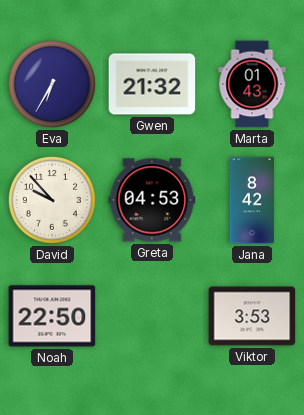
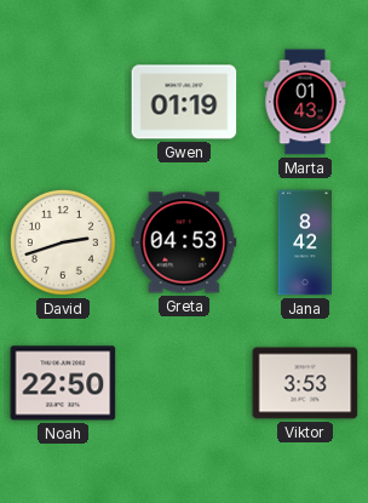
Eva: 6:35 -> none
Gwen: 21:32 -> 01:19
David: 9:53 -> 2:42
